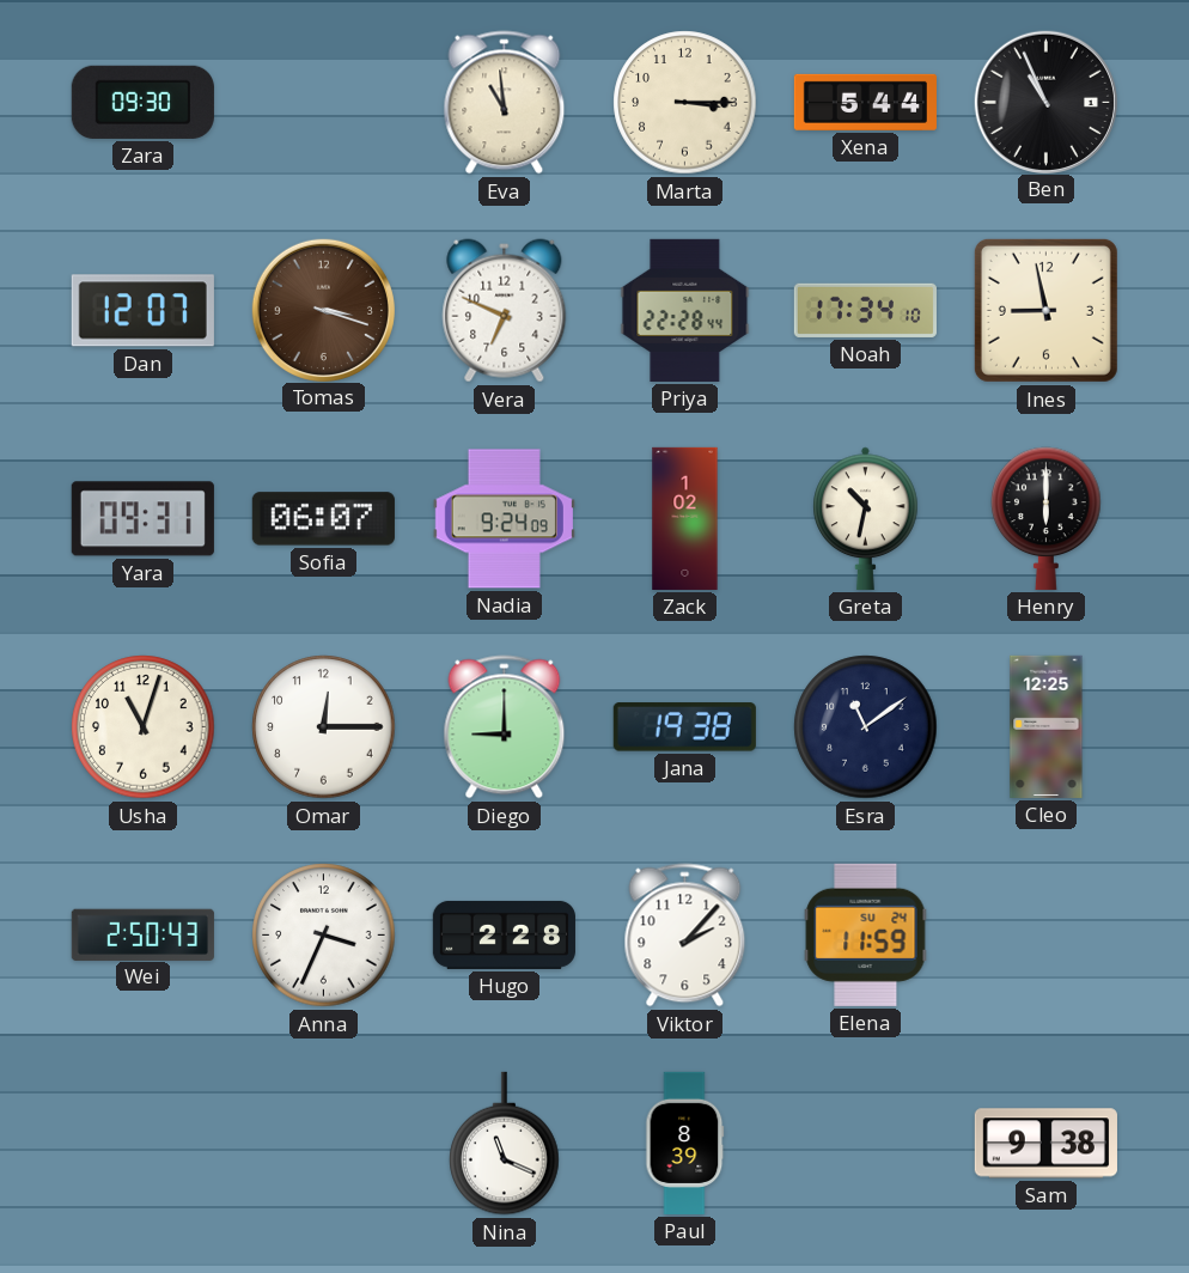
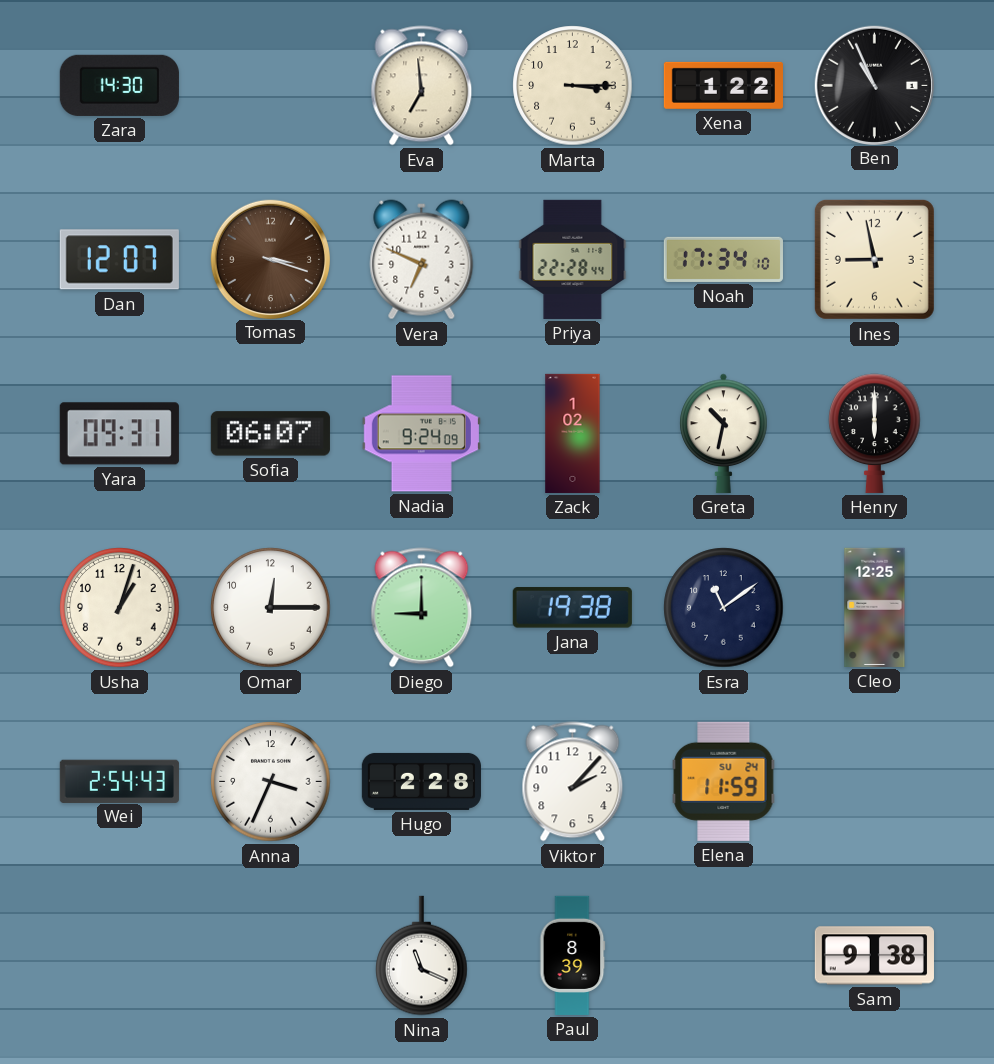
Zara: 09:30 -> 14:30
Eva: 10:59 -> 6:59
Xena: 5:44 -> 1:22
Usha: 11:03 -> 1:03
Wei: 2:50 -> 2:54
